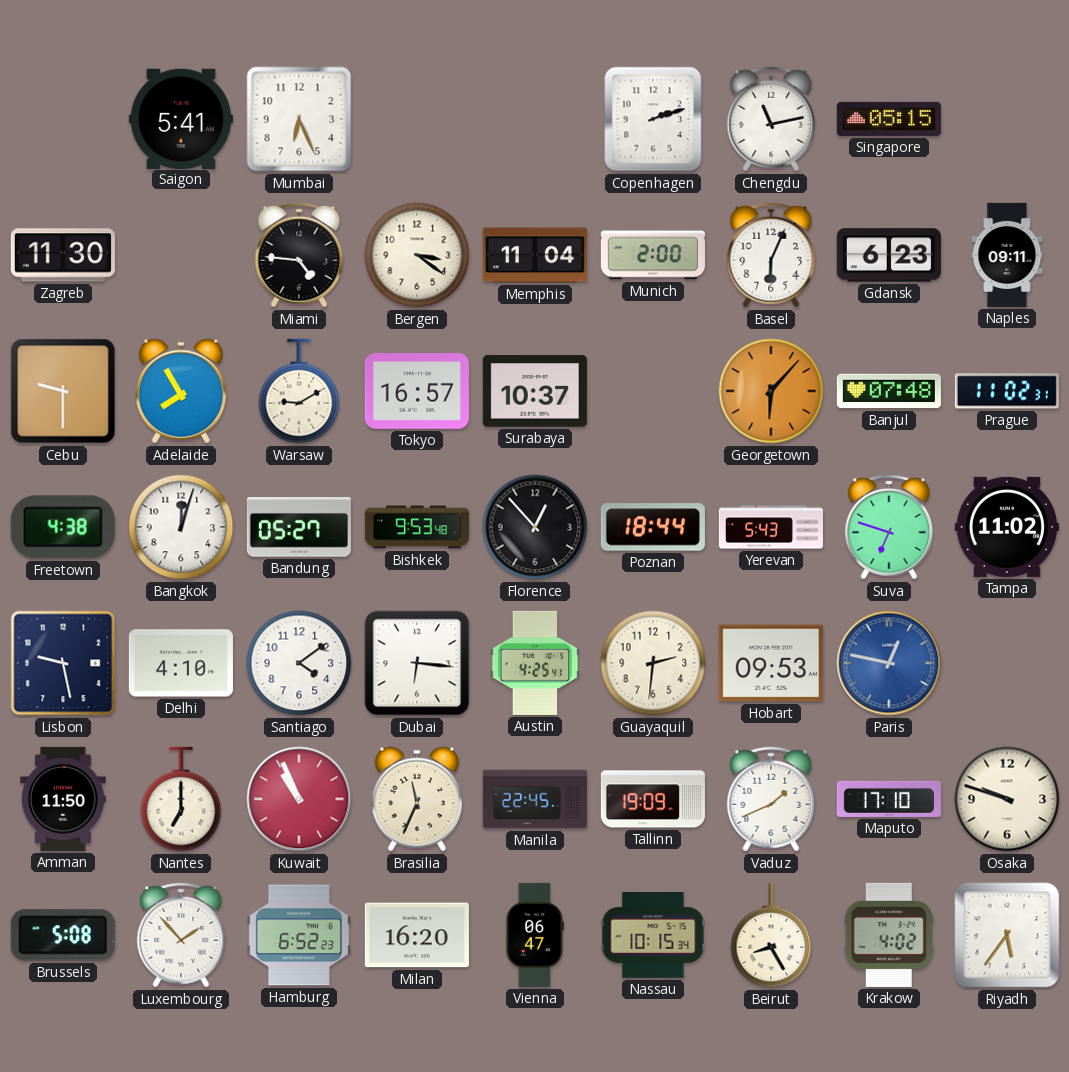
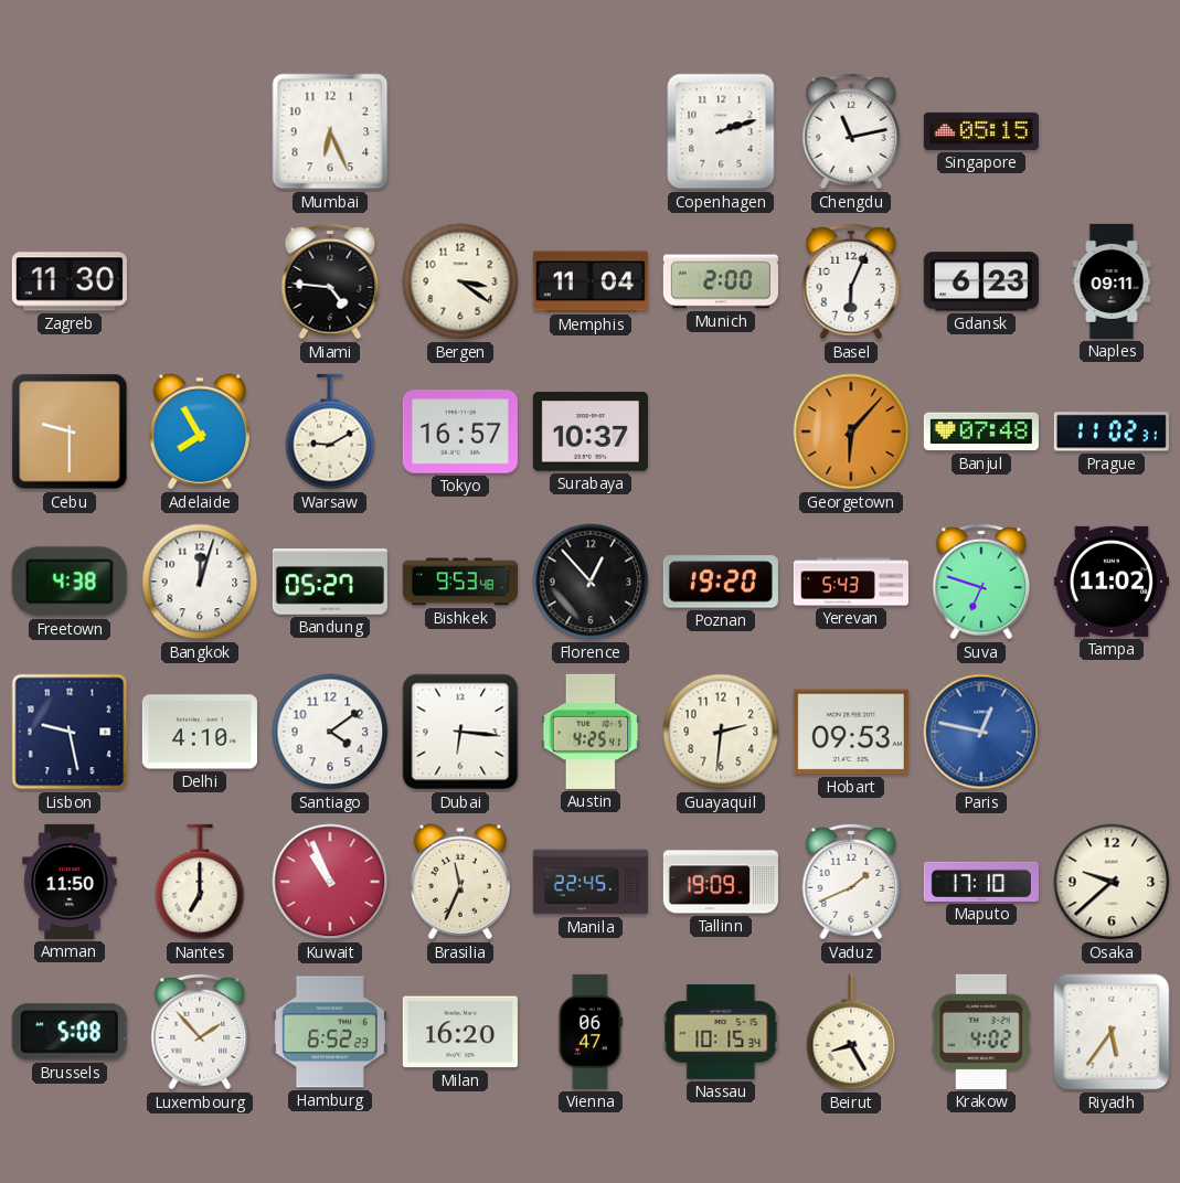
Saigon: 5:41 -> none
Poznan: 18:44 -> 19:20
Osaka: 9:48 -> 9:38
